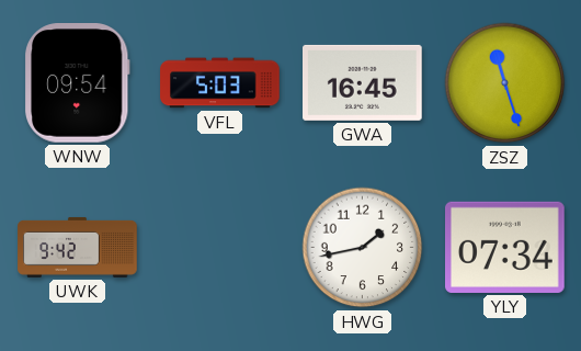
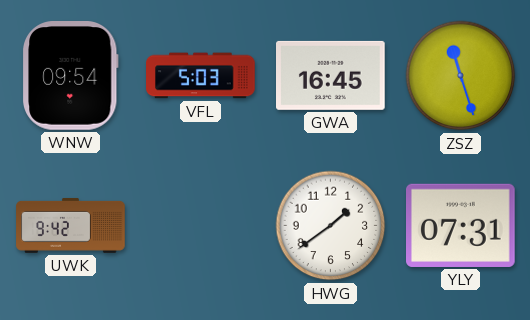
HWG: 1:43 -> 1:39
YLY: 07:34 -> 07:31
